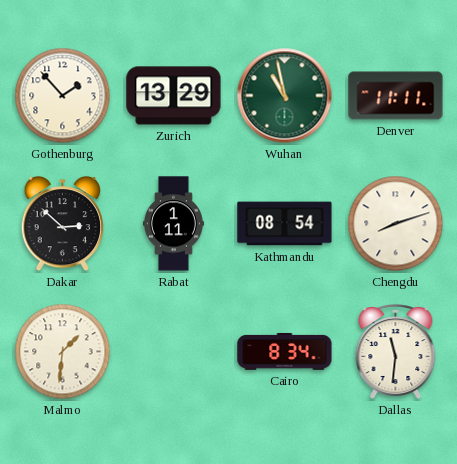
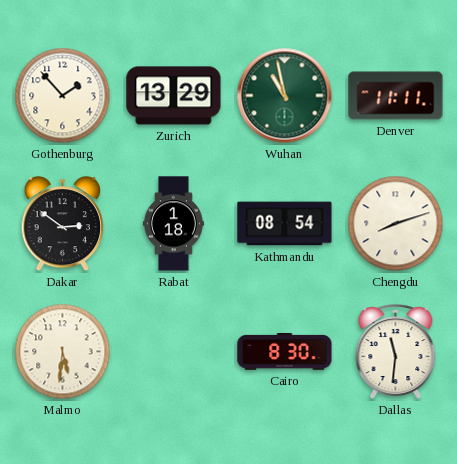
Dakar: 2:52 -> 2:51
Rabat: 1:11 -> 1:18
Malmo: 1:31 -> 5:31
Cairo: 8:34 -> 8:30
